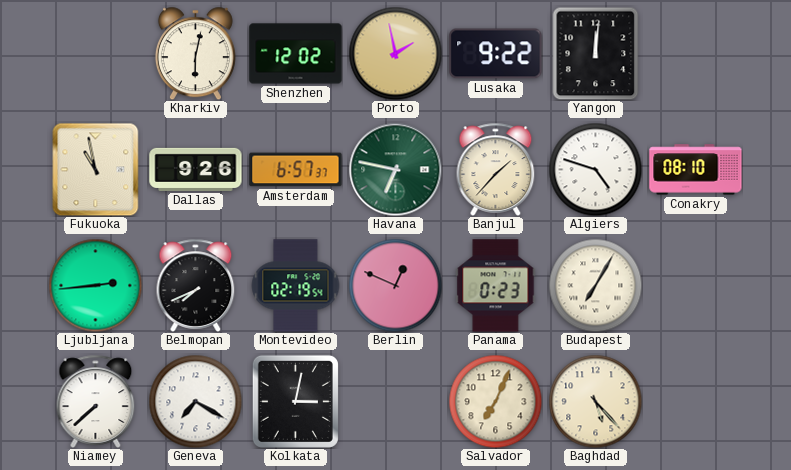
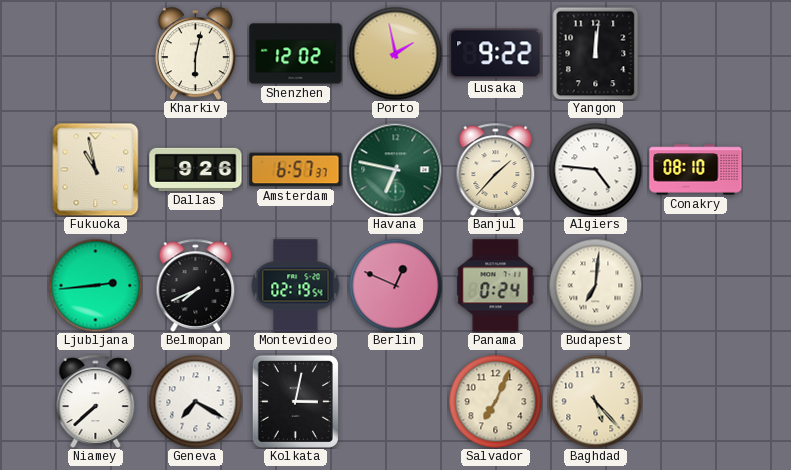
Algiers: 4:48 -> 4:46
Panama: 0:23 -> 0:24
Budapest: 7:05 -> 7:01
